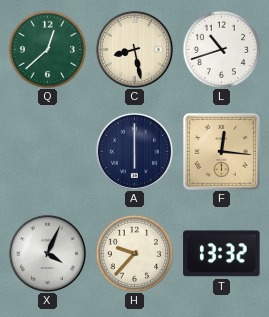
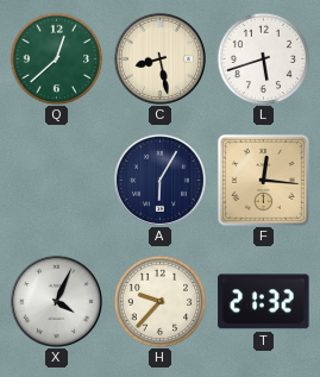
L: 10:42 -> 5:42
A: 6:00 -> 6:05
T: 13:32 -> 21:32
